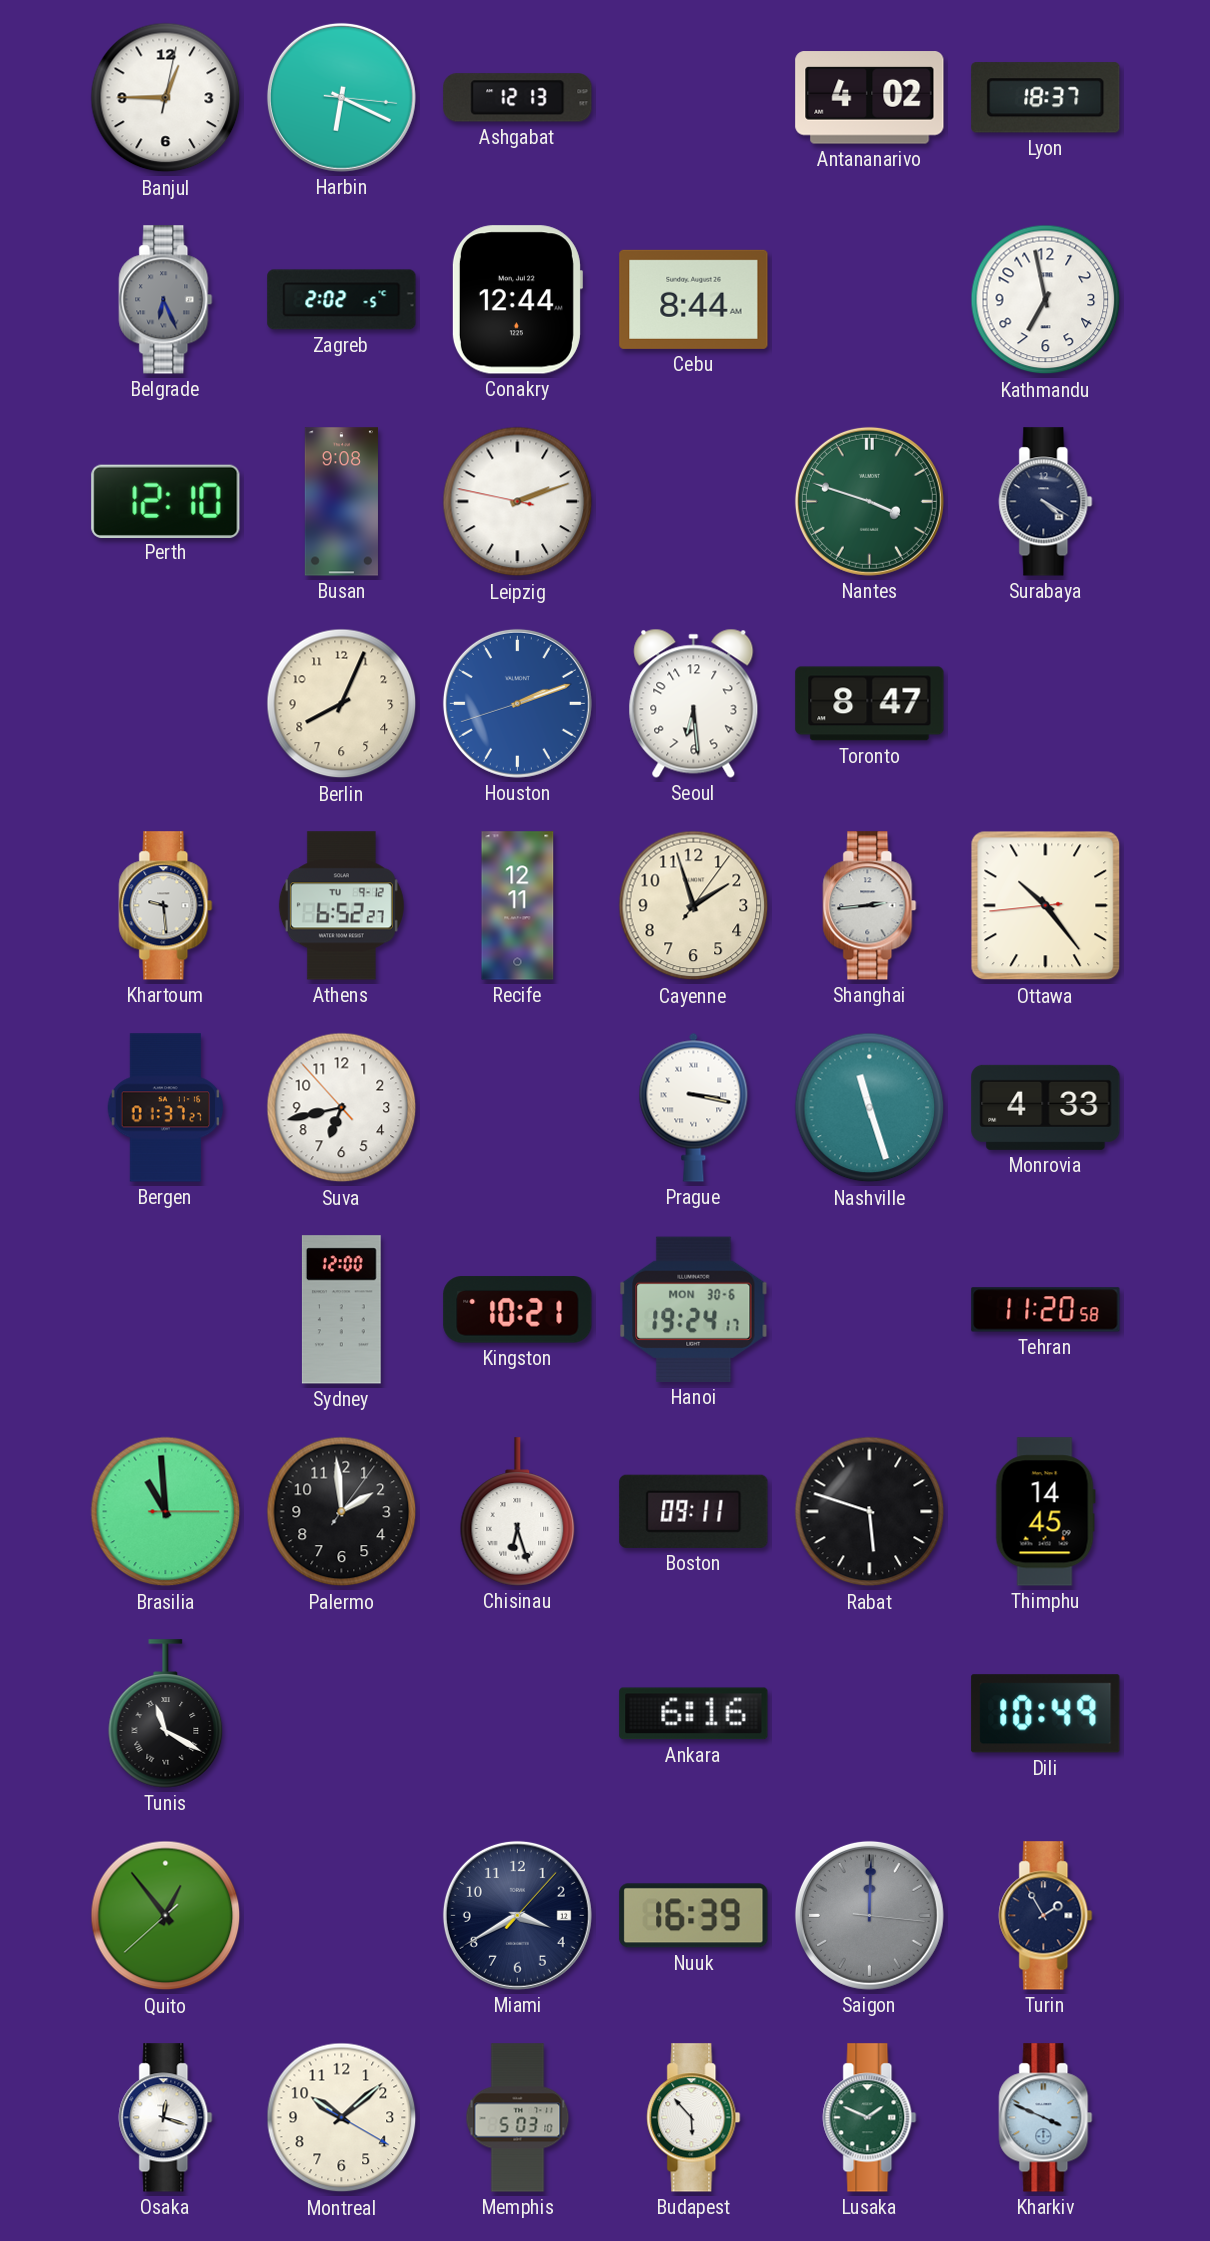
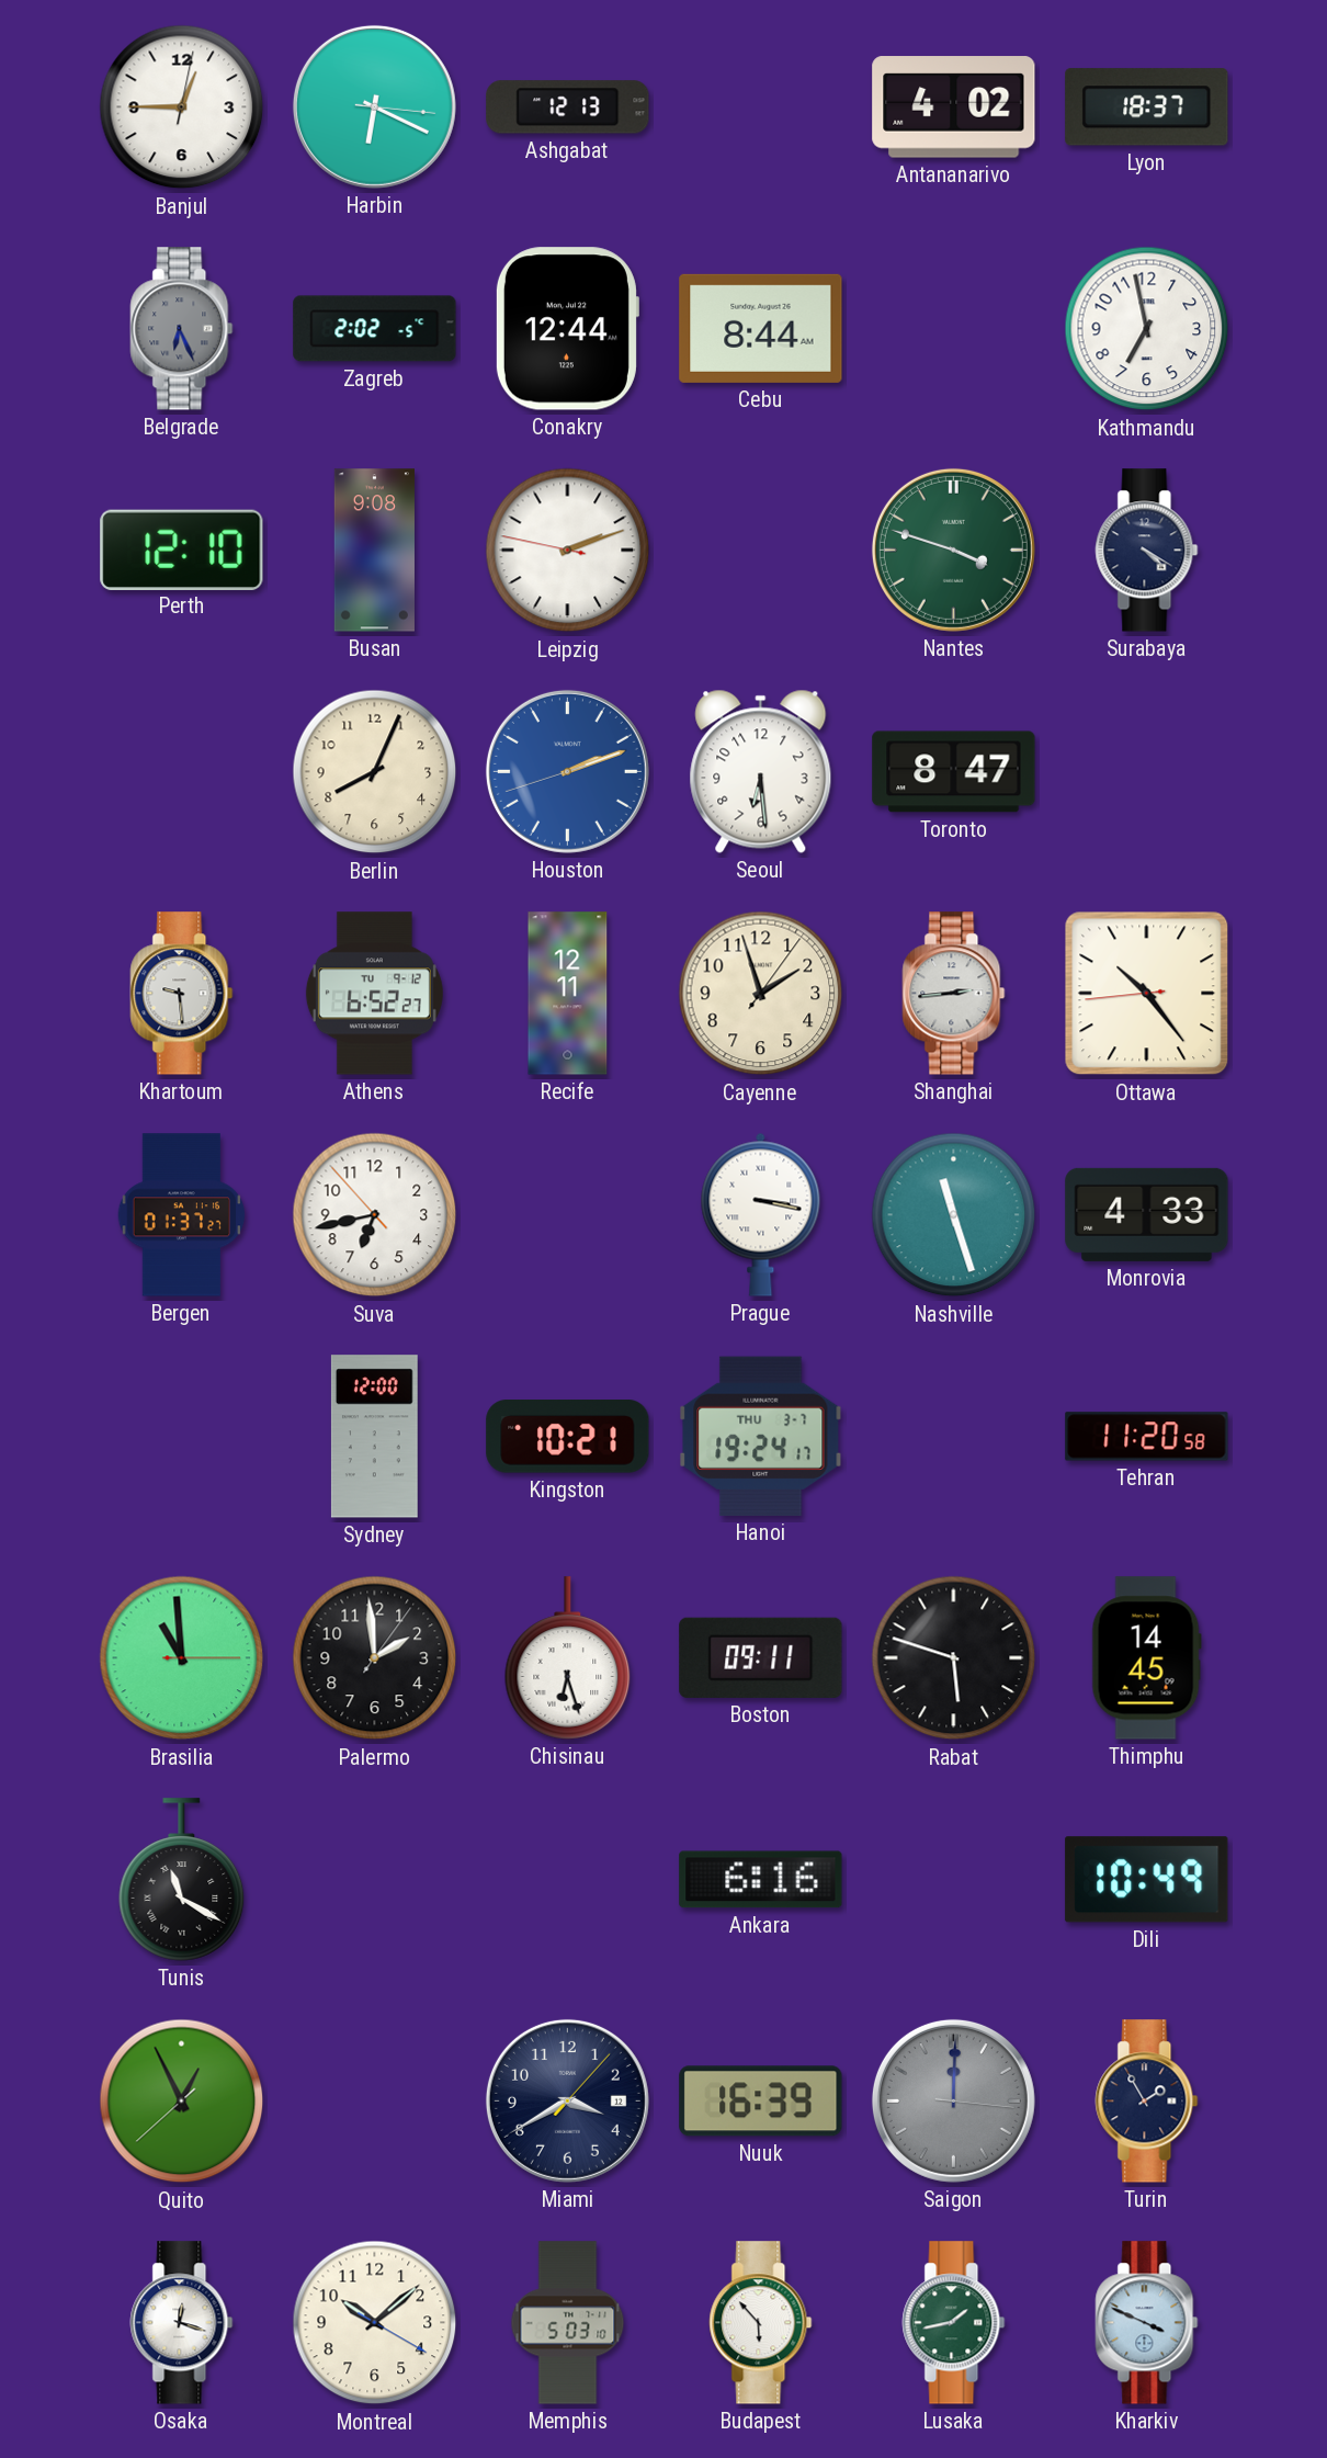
Hanoi date: MON 30-6 -> THU 3-7
Quito: 12:53 -> 12:55
Lusaka: 1:49 -> 1:43
